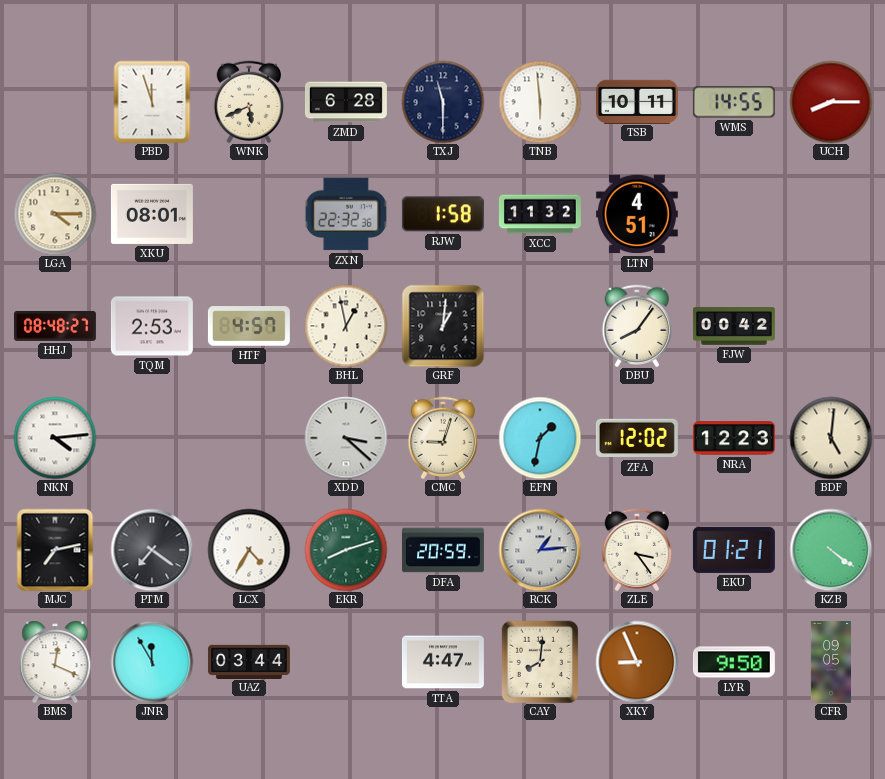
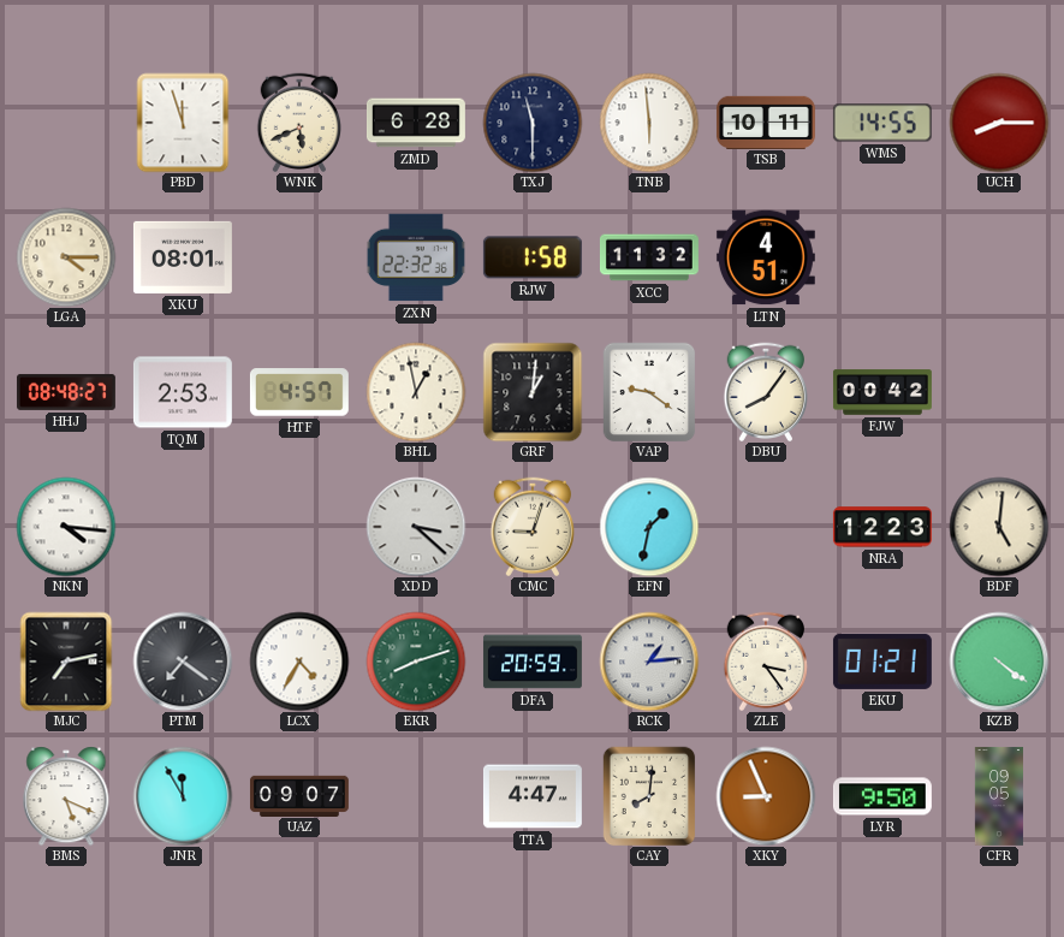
VAP: none -> 9:21
NKN: 4:14 -> 4:16
ZFA: 12:02 -> none
BMS: 12:19 -> 5:19
UAZ: 03:44 -> 09:07
